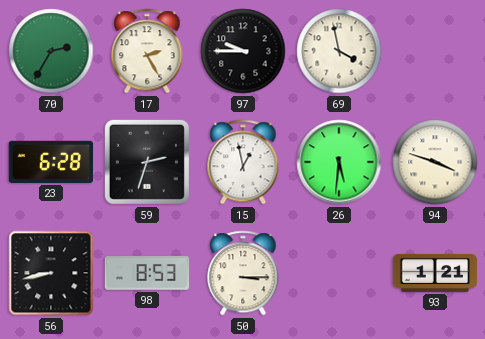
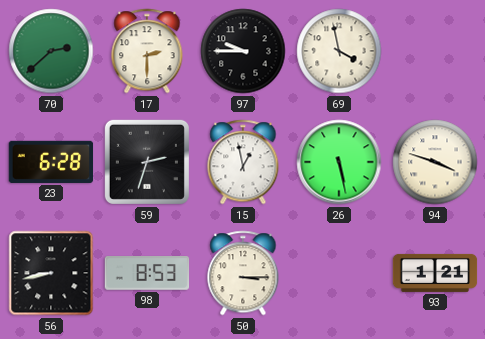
70: 2:35 -> 2:38
17: 2:25 -> 2:30
26: 5:31 -> 5:28
